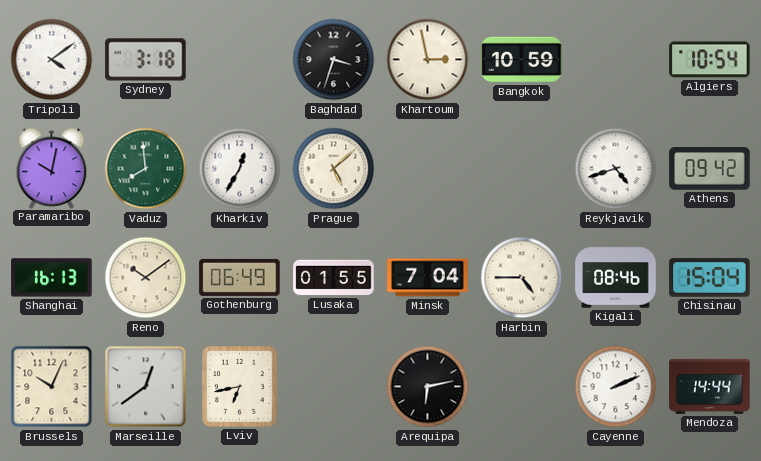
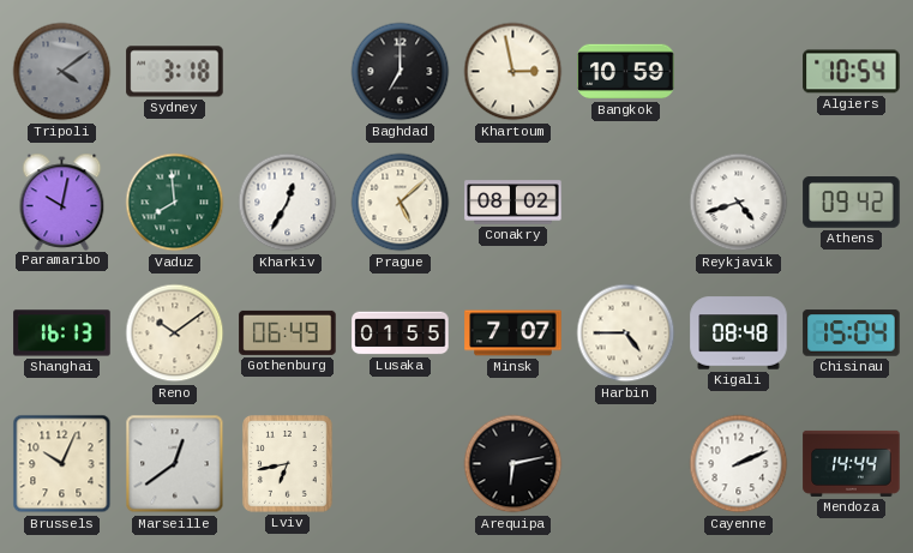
Tripoli dial: white -> grey
Baghdad: 3:33 -> 7:00
Conakry: none -> 08:02
Minsk: 7:04 -> 7:07
Kigali: 08:46 -> 08:48
